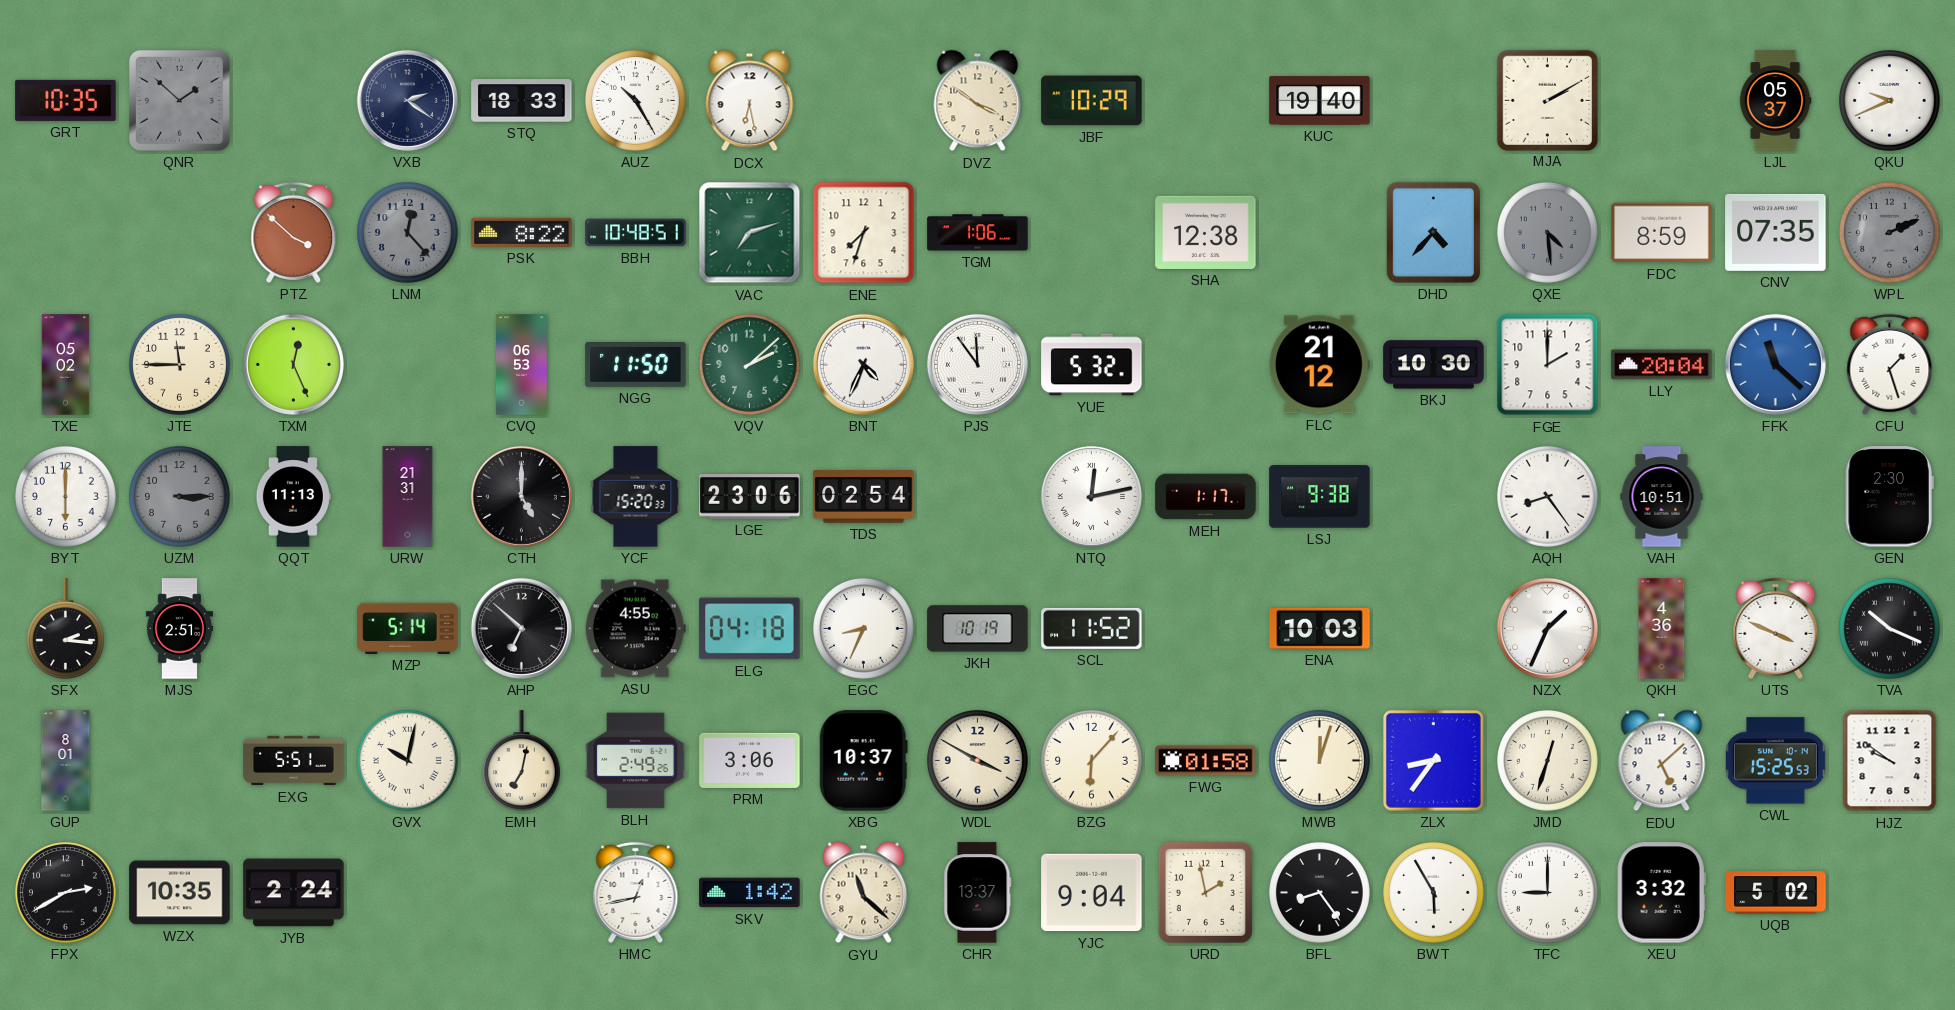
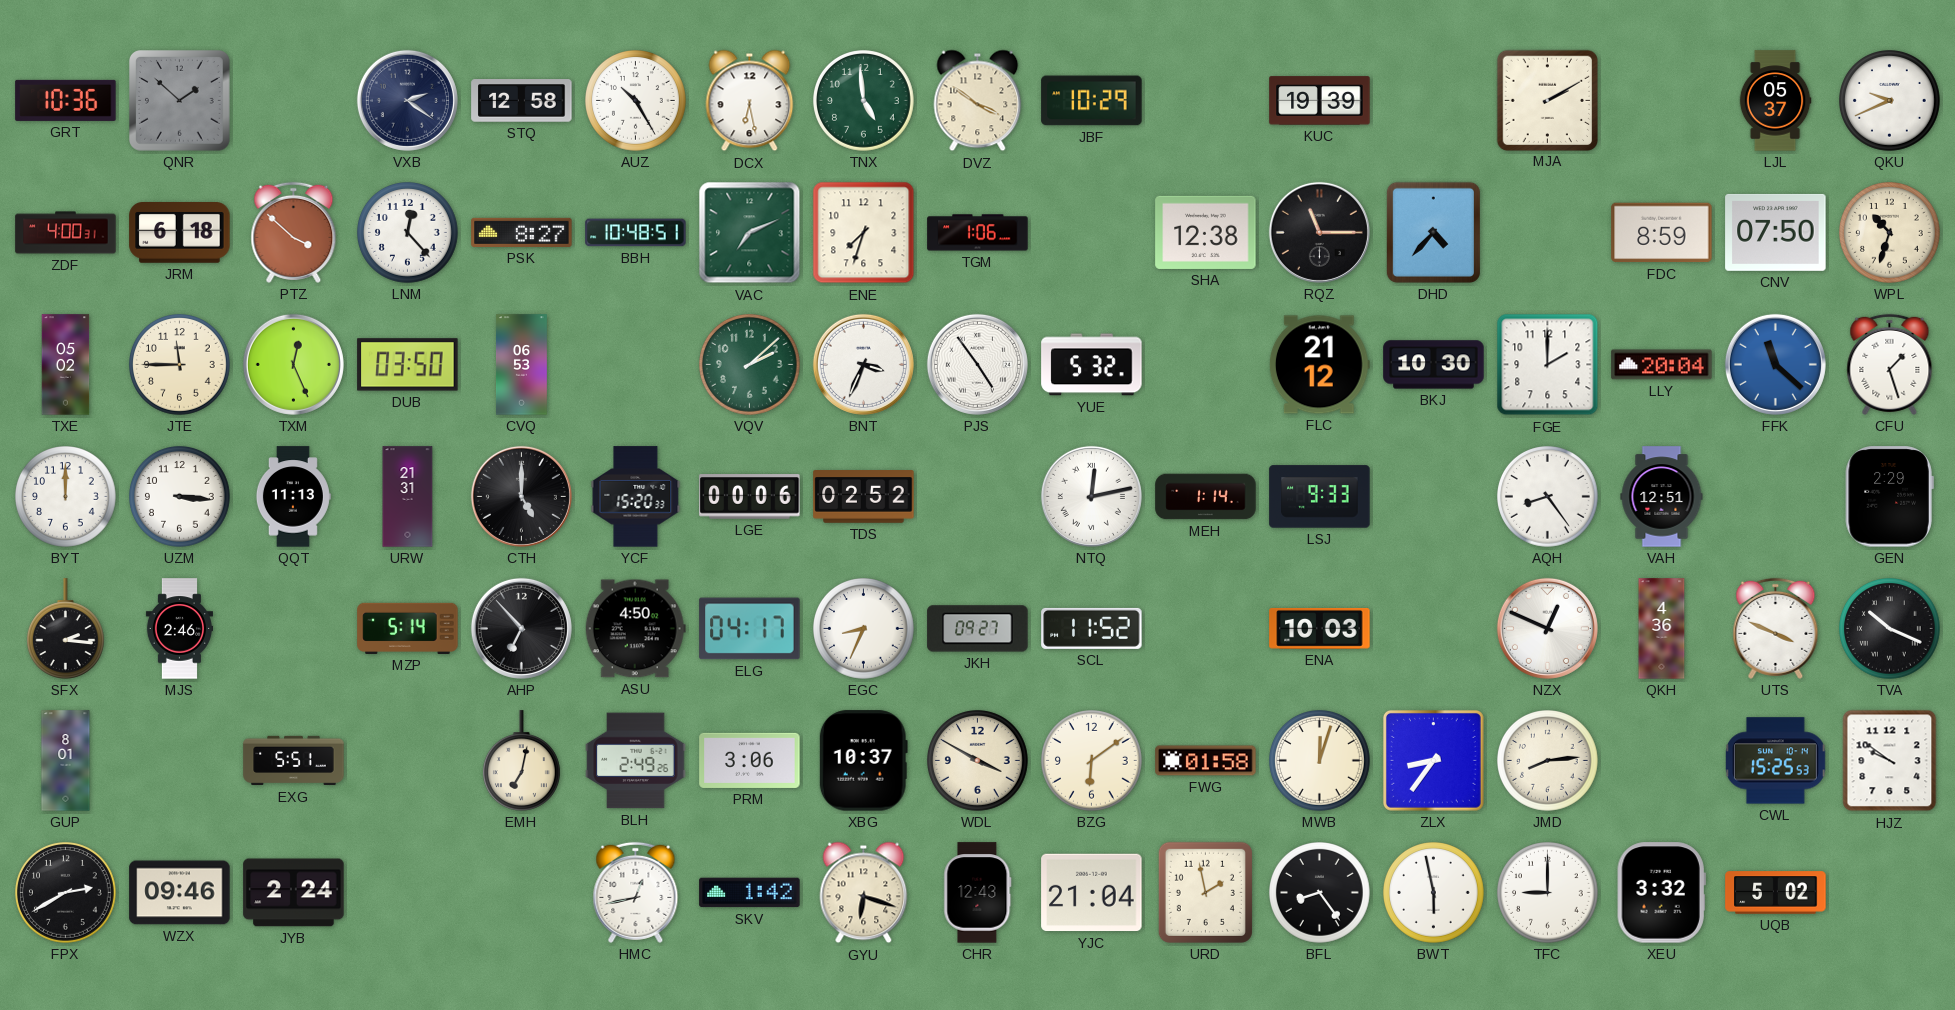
GRT: 10:35 -> 10:36
STQ: 18:33 -> 12:58
TNX: none -> 4:59
KUC: 19:40 -> 19:39
ZDF: none -> 4:00
JRM: none -> 6:18
LNM dial: grey -> white
PSK: 8:22 -> 8:27
VAC: 7:12 -> 7:11
RQZ: none -> 11:15
QXE: 4:29 -> none
CNV: 07:35 -> 07:50
WPL: 2:11 -> 10:33
WPL dial: grey -> cream
DUB: none -> 03:50
NGG: 11:50 -> none
BNT: 4:34 -> 3:34
PJS: 11:54 -> 4:54
BYT: 6:00 -> 12:00
UZM: 3:15 -> 3:16
UZM dial: grey -> white
LGE: 23:06 -> 00:06
TDS: 02:54 -> 02:52
MEH: 1:17 -> 1:14
LSJ: 9:38 -> 9:33
VAH: 10:51 -> 12:51
GEN: 2:30 -> 2:29
MJS: 2:51 -> 2:46
AHP: 6:52 -> 6:53
ASU: 4:55 -> 4:50
ELG: 04:18 -> 04:17
JKH: 10:19 -> 09:27
NZX: 1:34 -> 12:49
GVX: 10:02 -> none
BZG: 6:07 -> 6:09
JMD: 12:33 -> 8:14
EDU: 5:08 -> none
WZX: 10:35 -> 09:46
GYU: 11:22 -> 6:18
CHR: 13:37 -> 12:43
YJC: 9:04 -> 21:04
BWT: 5:55 -> 5:58
